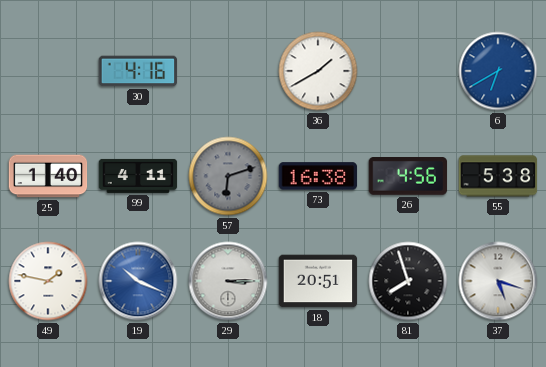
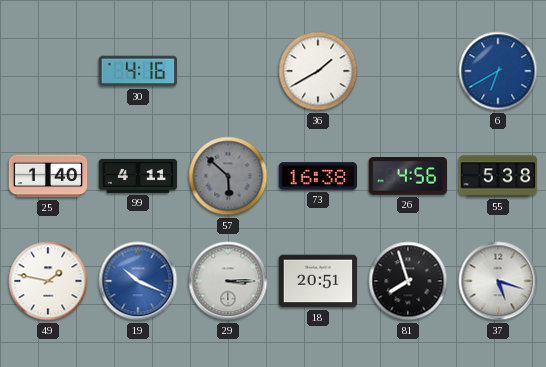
57: 6:12 -> 5:52
